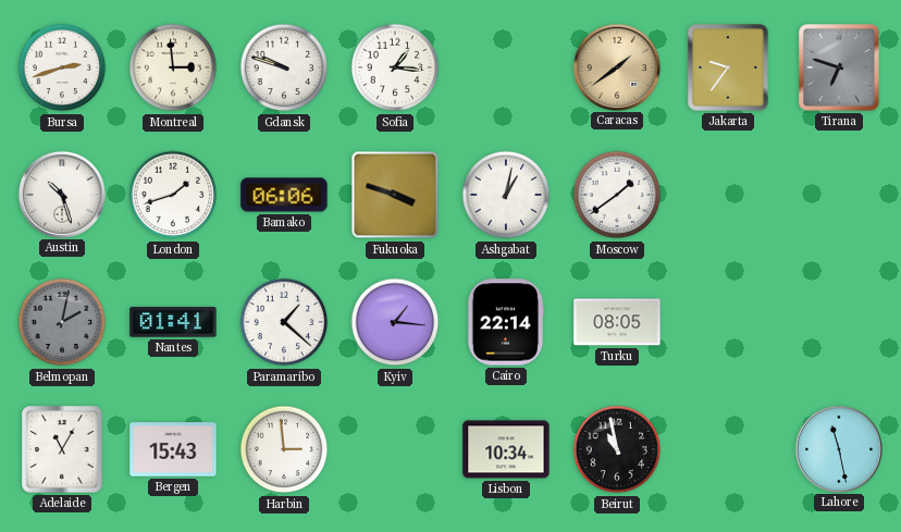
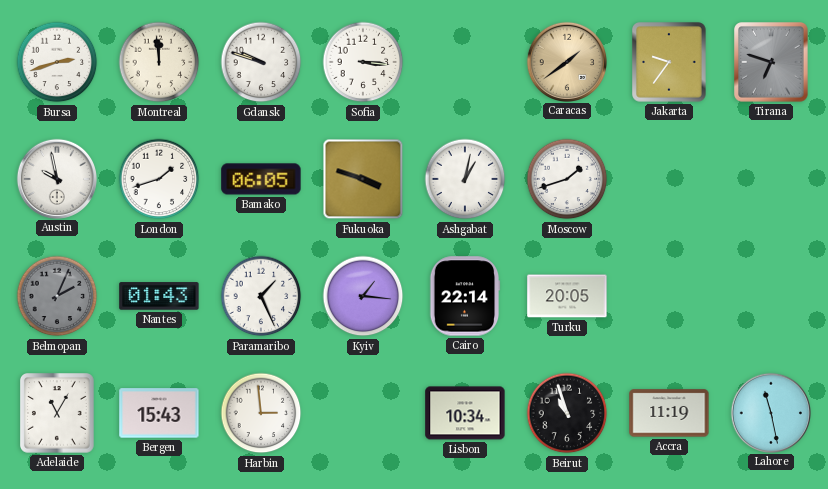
Montreal: 2:59 -> 11:59
Sofia: 1:16 -> 3:16
Austin: 10:27 -> 9:58
Bamako: 06:06 -> 06:05
Moscow: 1:39 -> 1:42
Belmopan: 2:02 -> 2:04
Nantes: 01:41 -> 01:43
Paramaribo: 1:22 -> 1:26
Turku: 08:05 -> 20:05
Beirut: 10:58 -> 10:57
Accra: none -> 11:19
